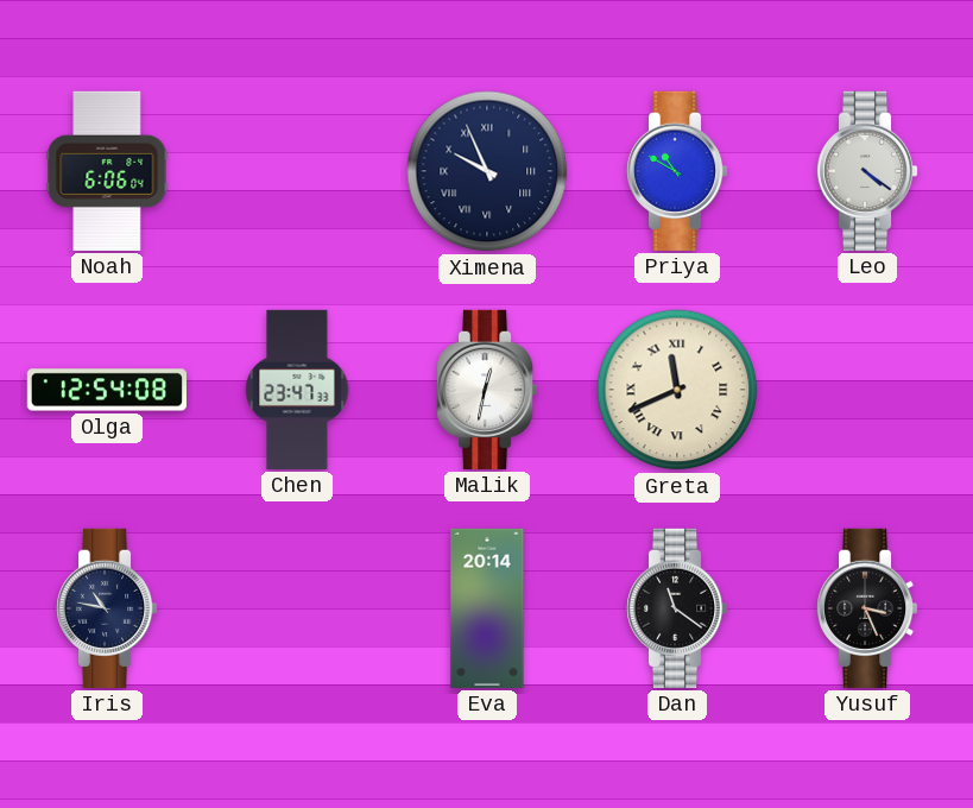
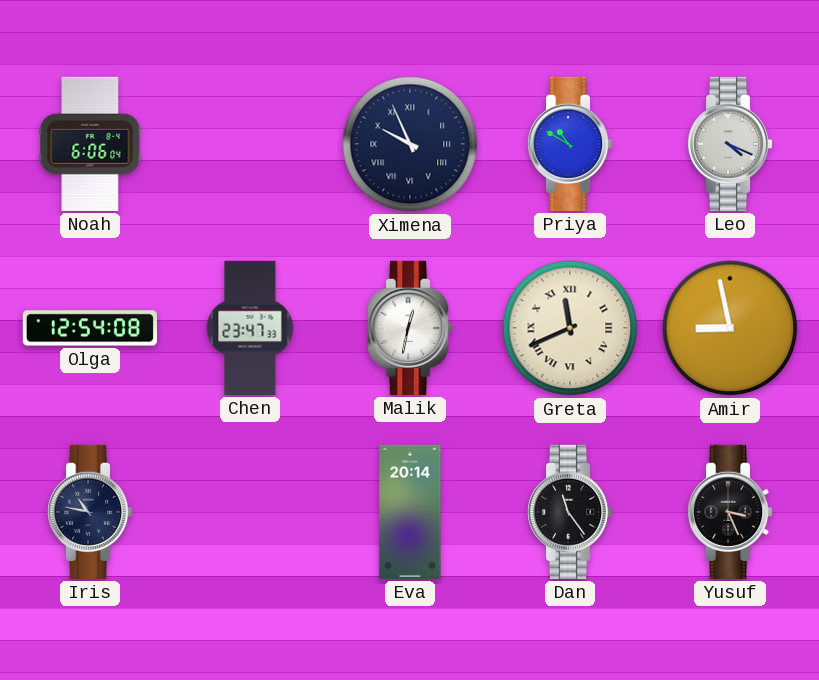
Leo: 4:21 -> 4:19
Amir: none -> 8:58
Dan: 11:21 -> 11:24
